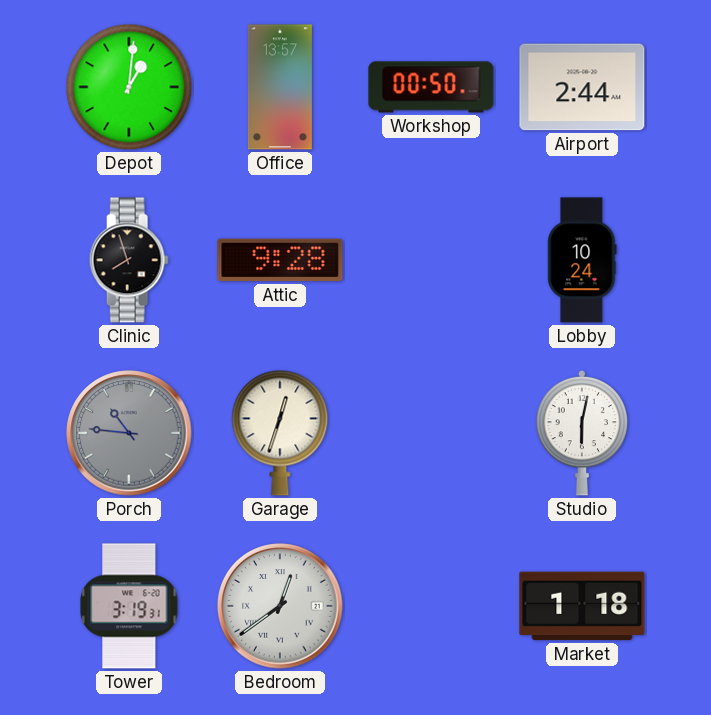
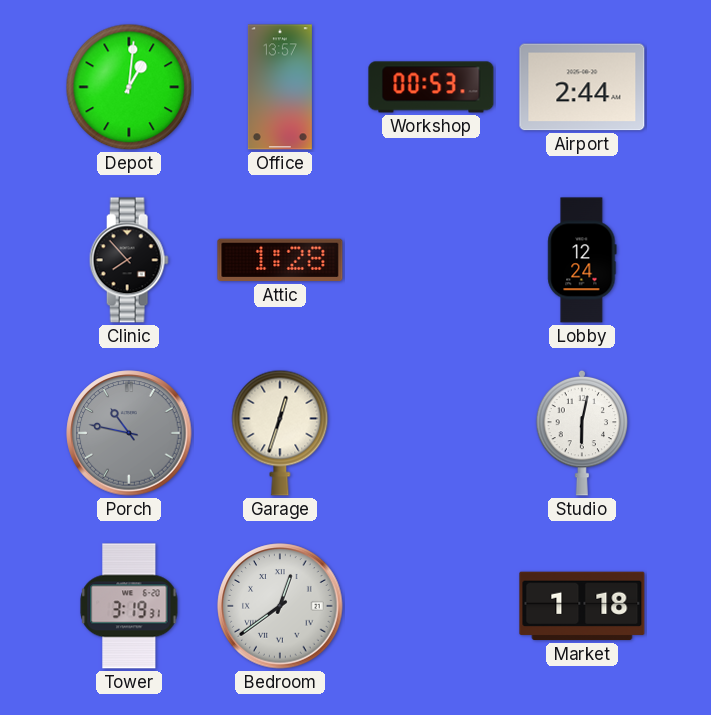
Workshop: 00:50 -> 00:53
Clinic: 7:57 -> 7:53
Attic: 9:28 -> 1:28
Lobby: 10:24 -> 12:24
Porch: 10:46 -> 10:47
